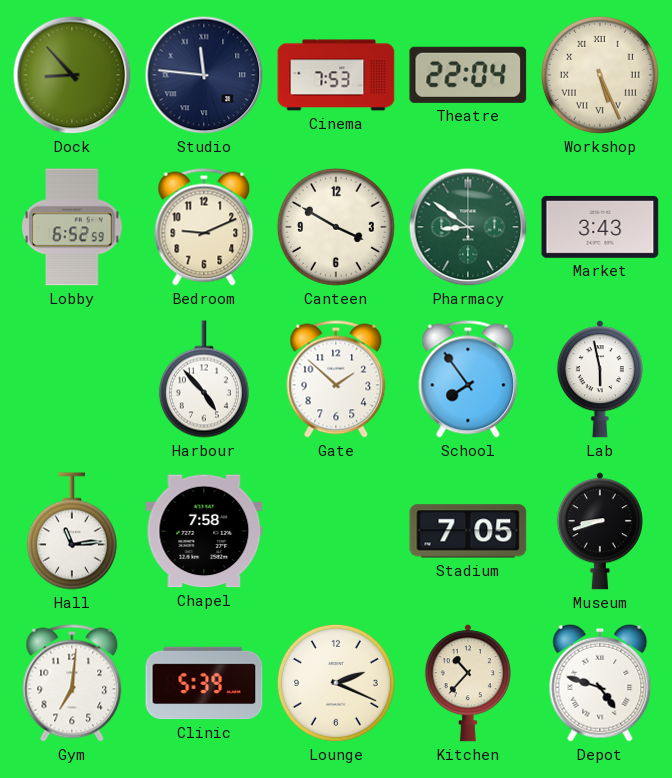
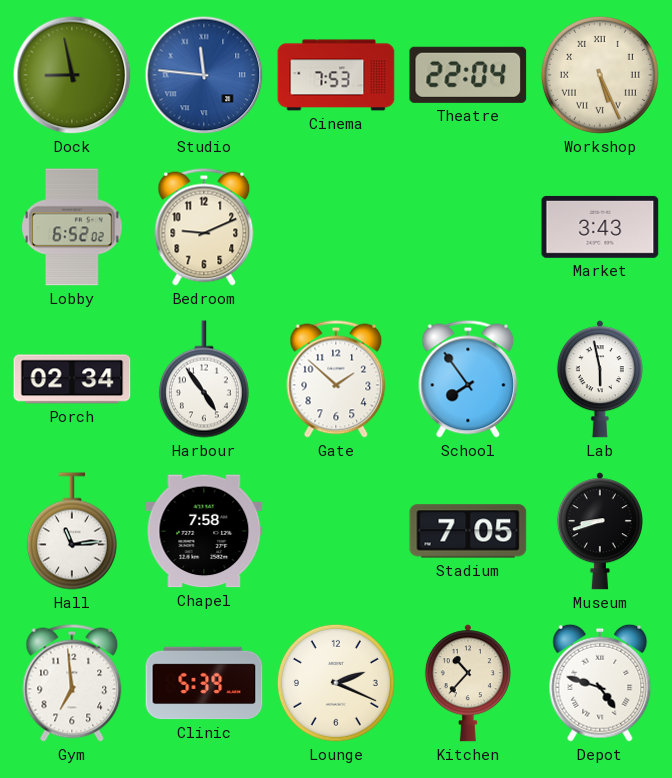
Dock: 8:53 -> 8:58
Studio dial: navy -> blue
Lobby: 6:52:59 -> 6:52:02
Canteen: 3:50 -> none
Pharmacy: 8:51 -> none
Porch: none -> 02:34
Harbour: 4:53 -> 4:54
Gym: 7:01 -> 6:59
